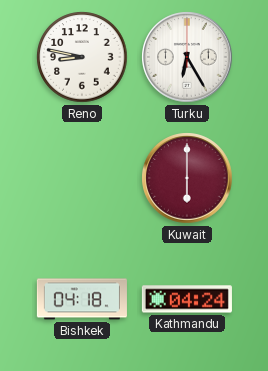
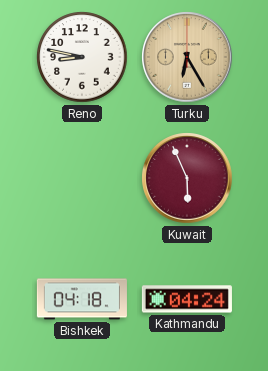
Turku dial: white -> champagne
Kuwait: 6:00 -> 5:56
